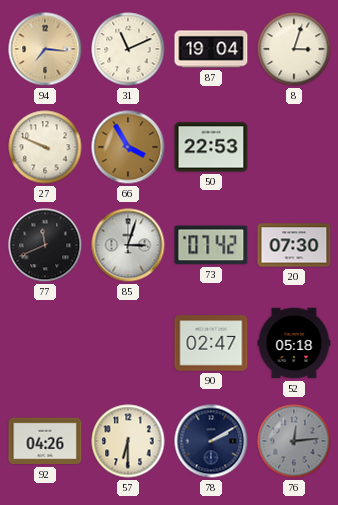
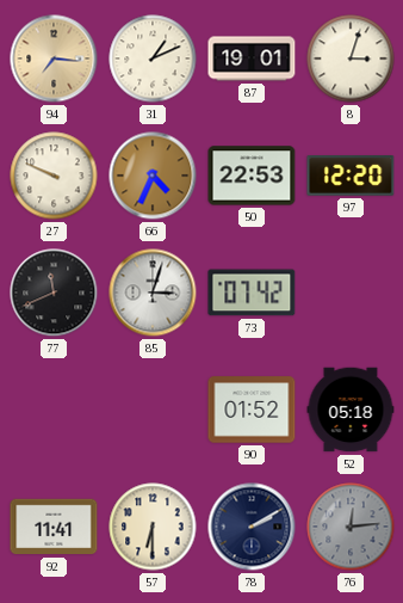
31: 11:11 -> 1:11
87: 19:04 -> 19:01
66: 3:55 -> 4:34
97: none -> 12:20
20: 07:30 -> none
90: 02:47 -> 01:52
92: 04:26 -> 11:41
